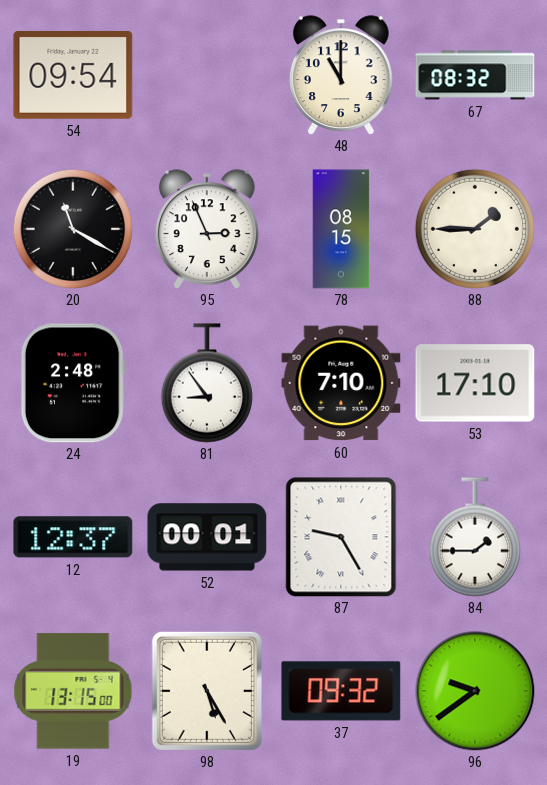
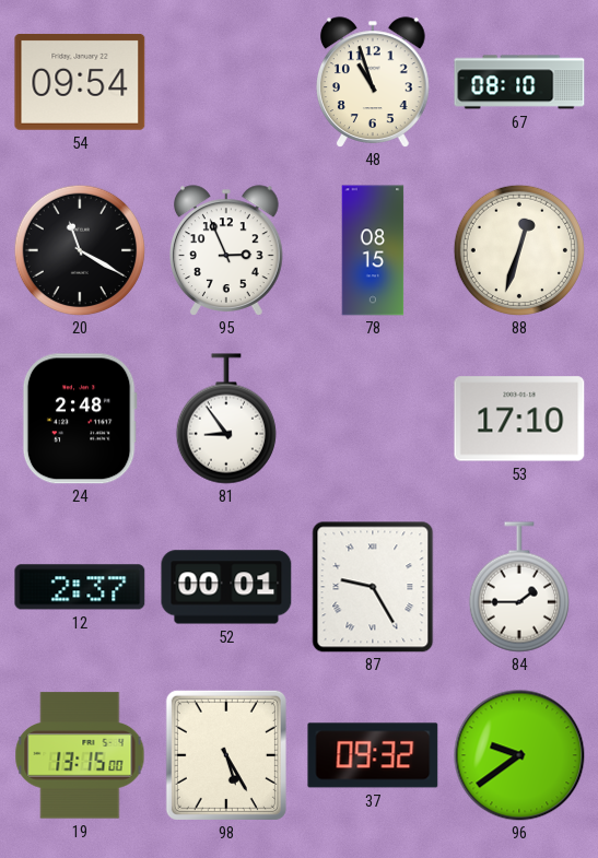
48: 11:00 -> 10:57
67: 08:32 -> 08:10
88: 1:45 -> 12:33
60: 7:10 -> none
12: 12:37 -> 2:37
